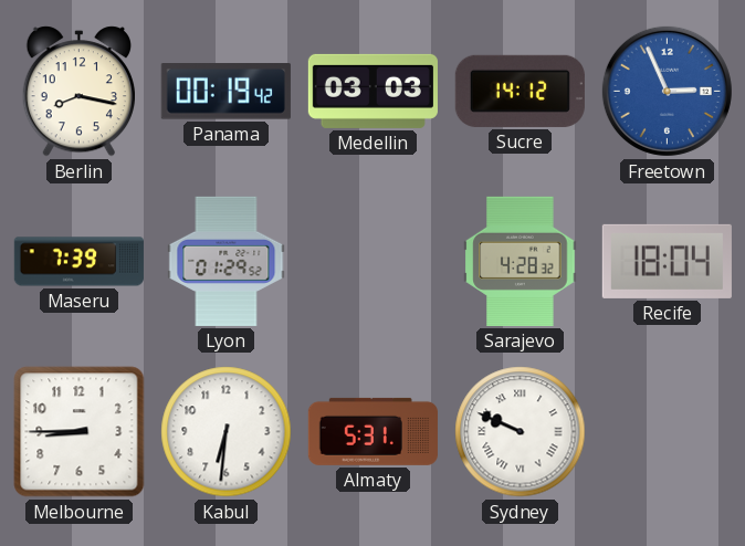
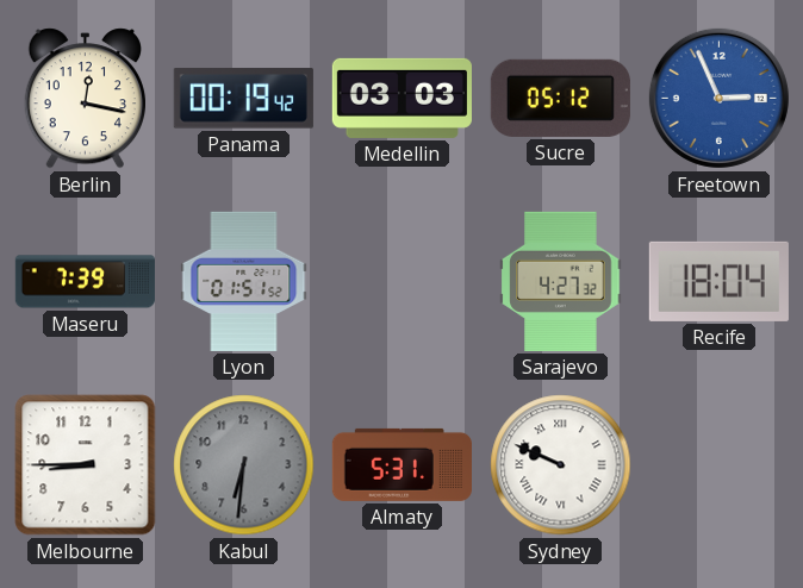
Berlin: 8:17 -> 12:17
Sucre: 14:12 -> 05:12
Lyon: 01:29 -> 01:51
Sarajevo: 4:28 -> 4:27
Kabul dial: white -> grey
